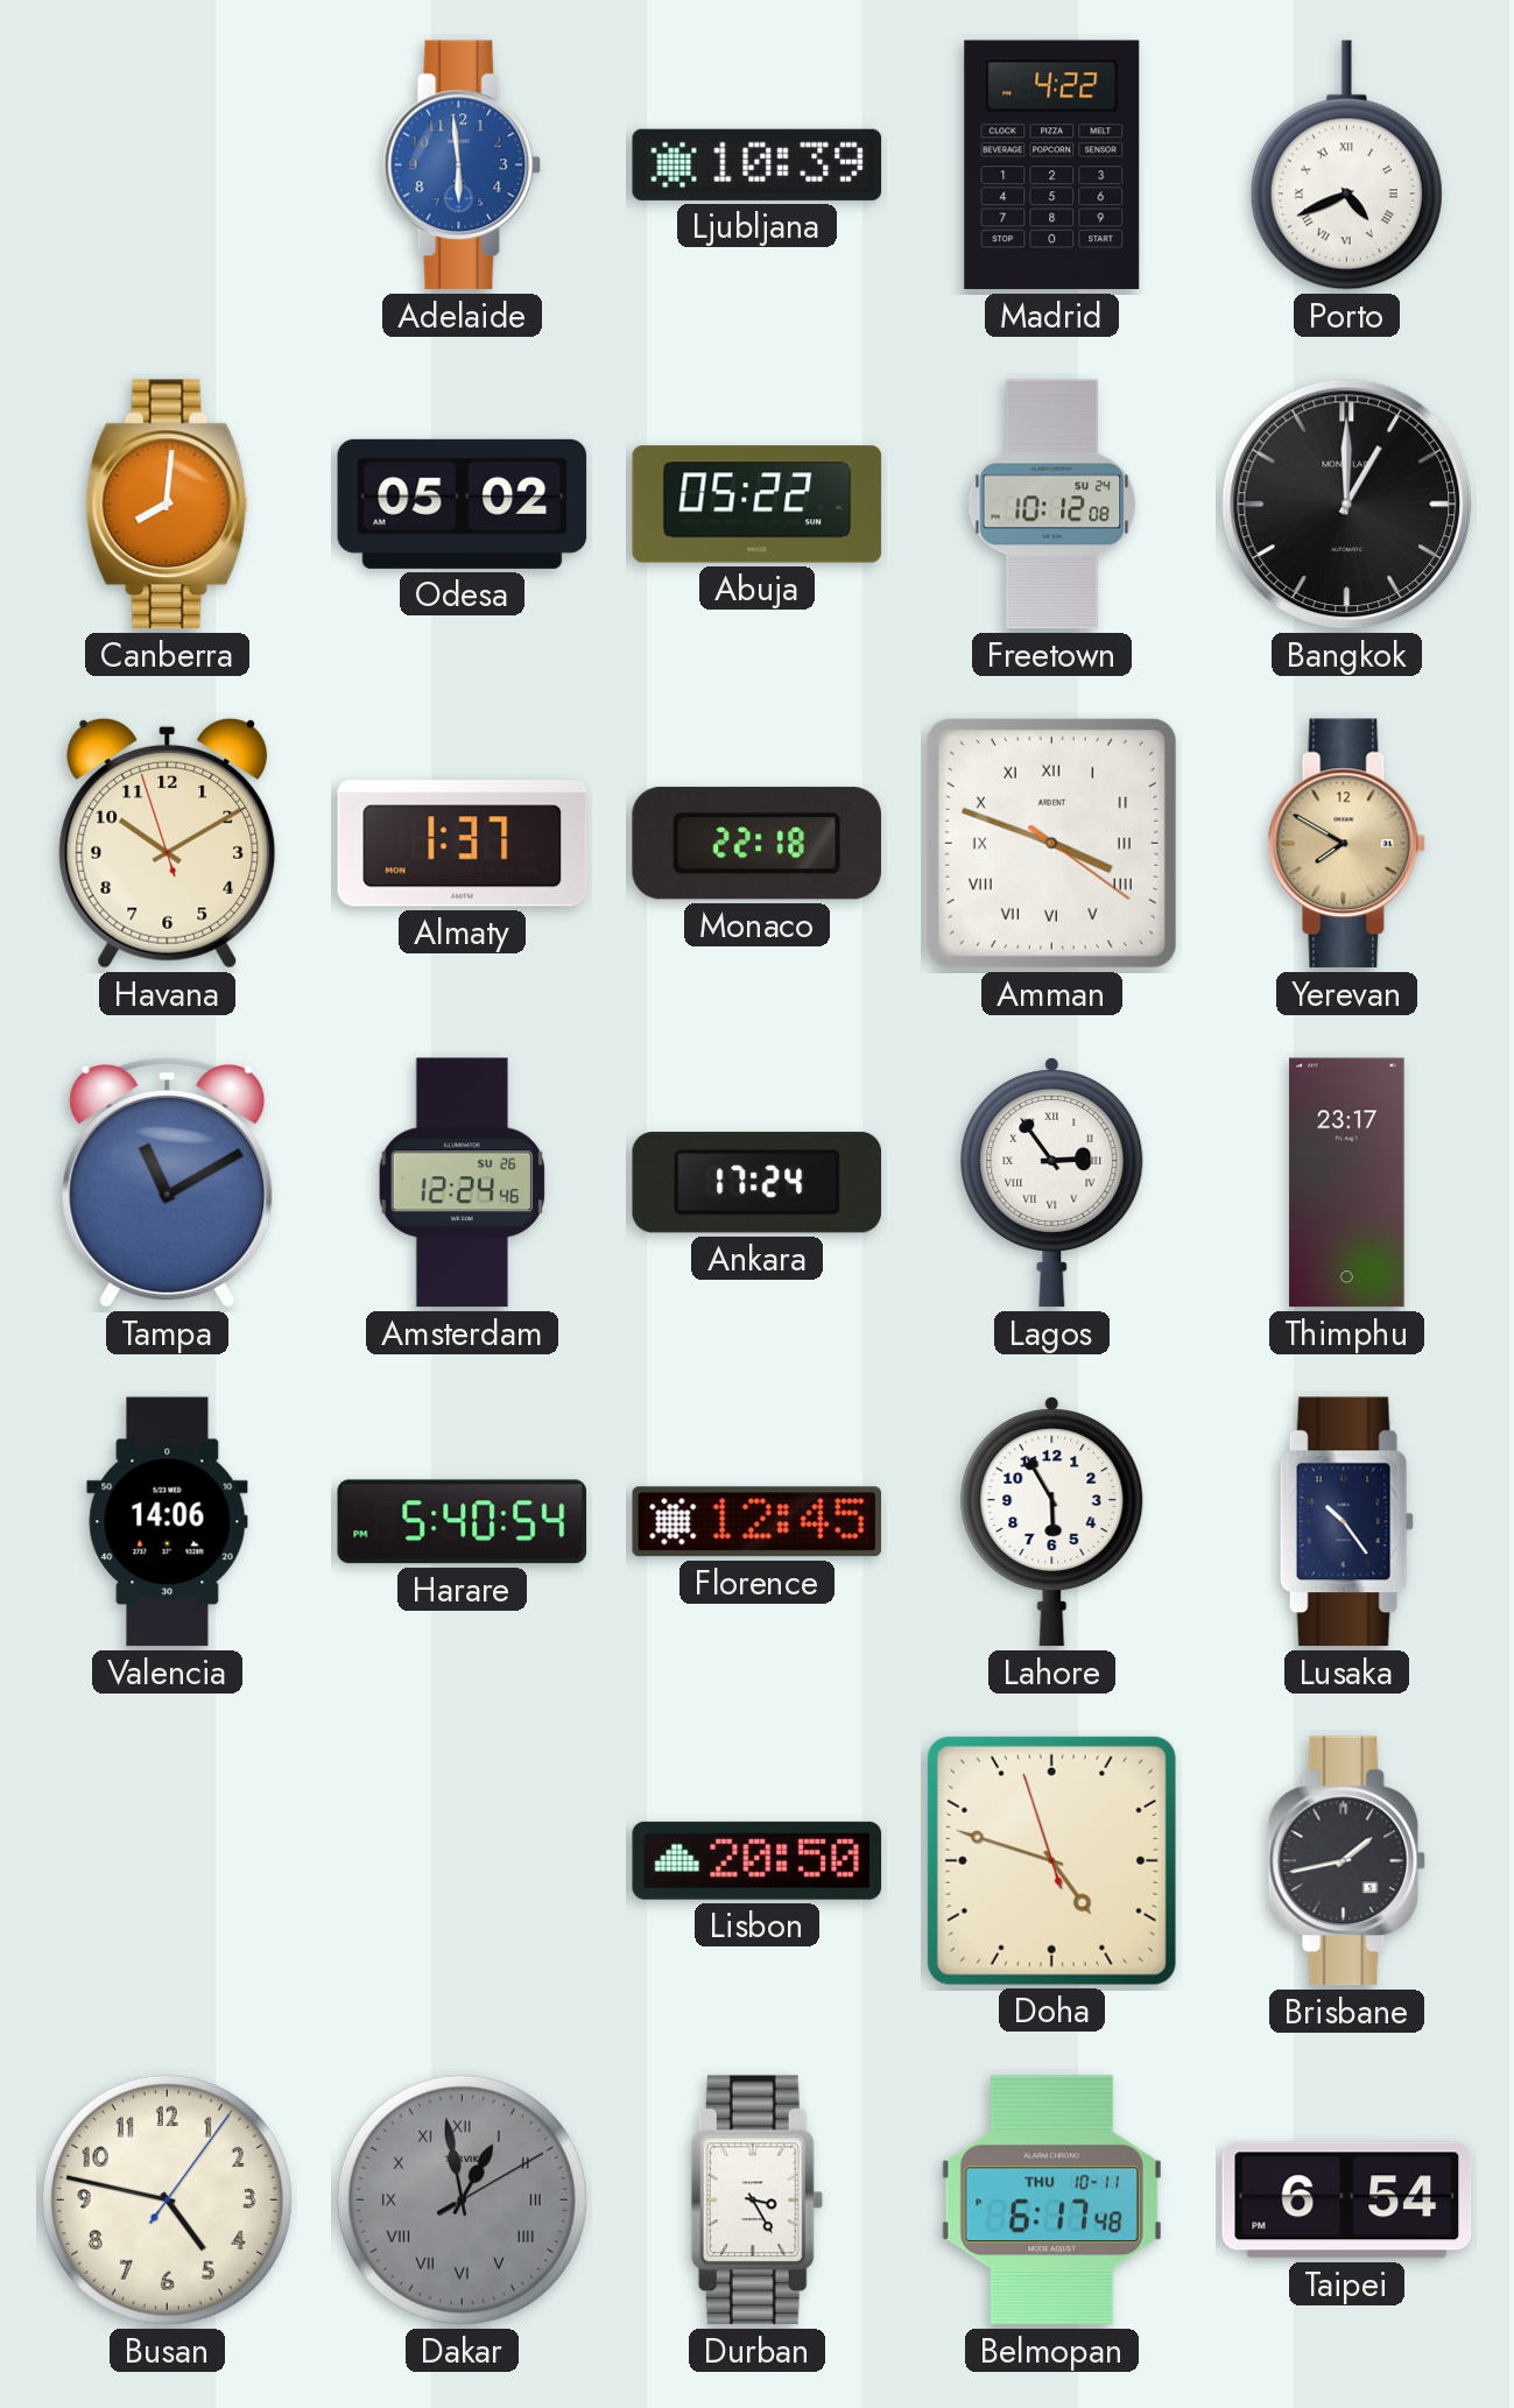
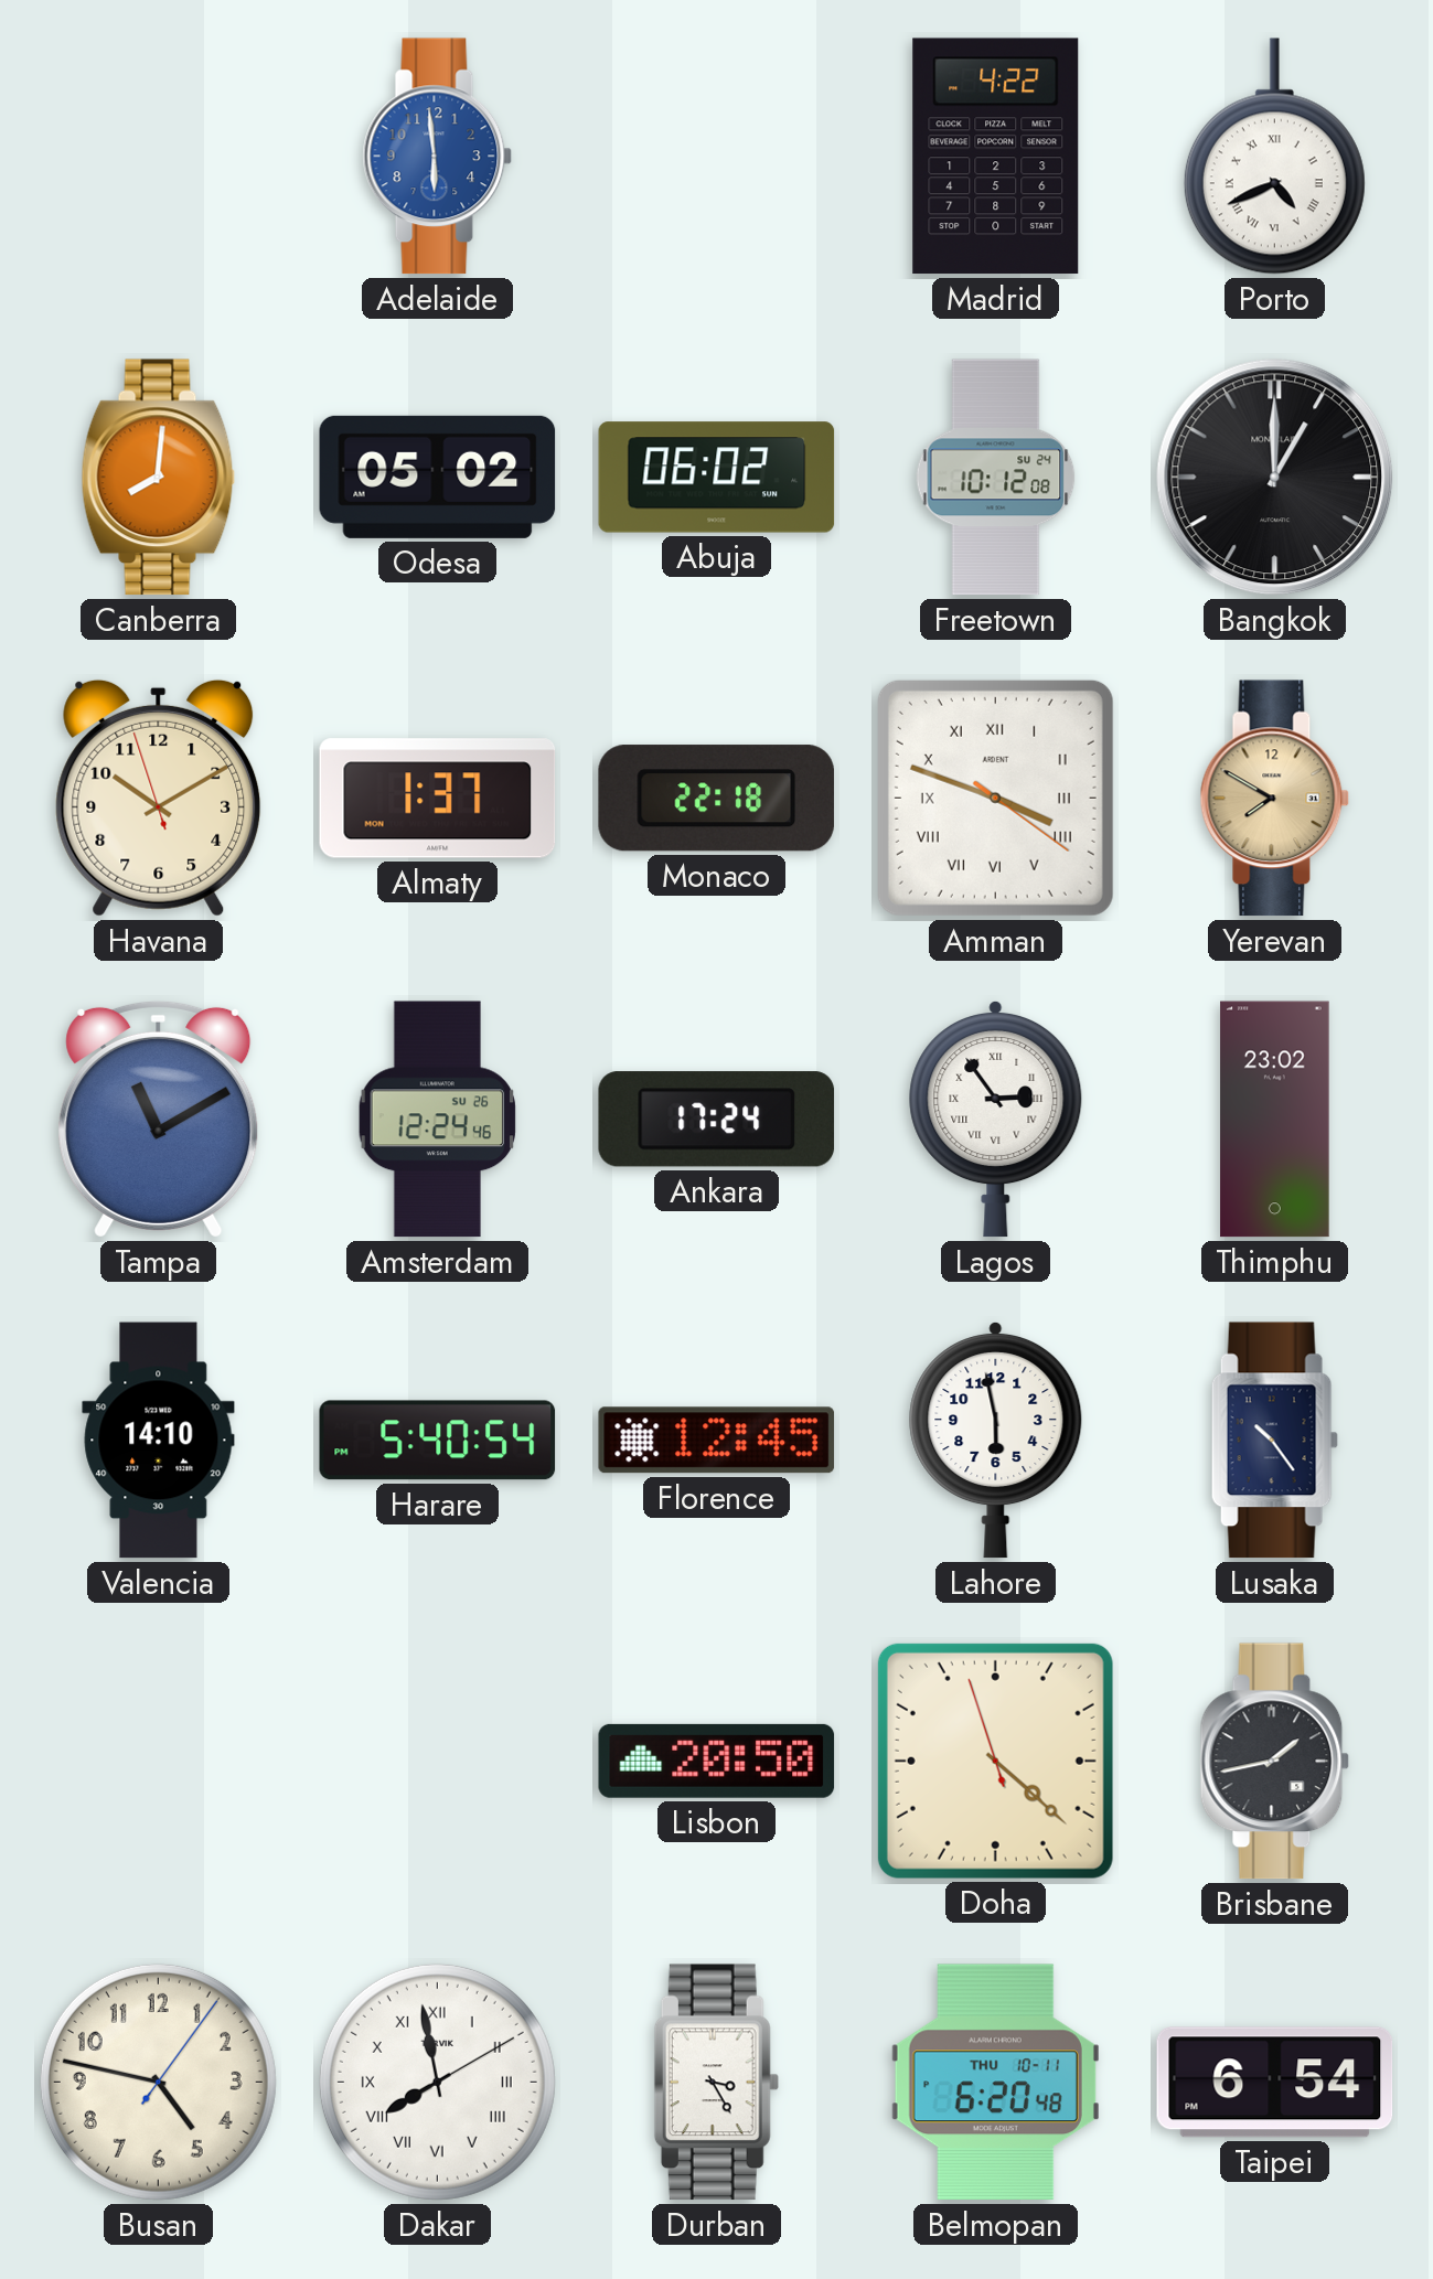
Ljubljana: 10:39 -> none
Abuja: 05:22 -> 06:02
Thimphu: 23:17 -> 23:02
Valencia: 14:06 -> 14:10
Lahore: 5:55 -> 5:58
Doha: 4:47 -> 4:21
Dakar: 12:58 -> 7:58
Dakar dial: grey -> white
Belmopan: 6:17 -> 6:20
